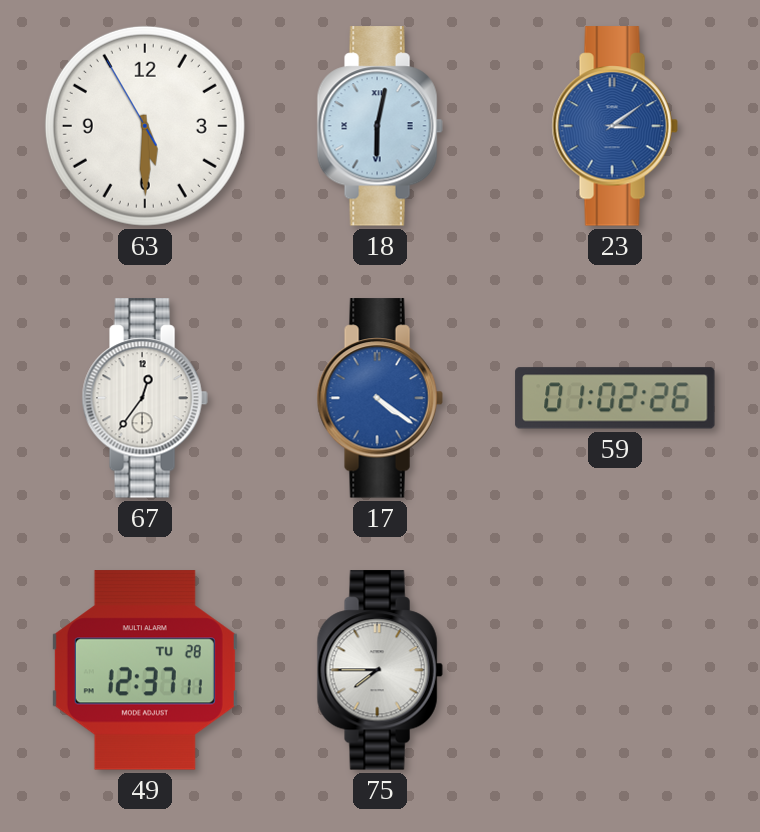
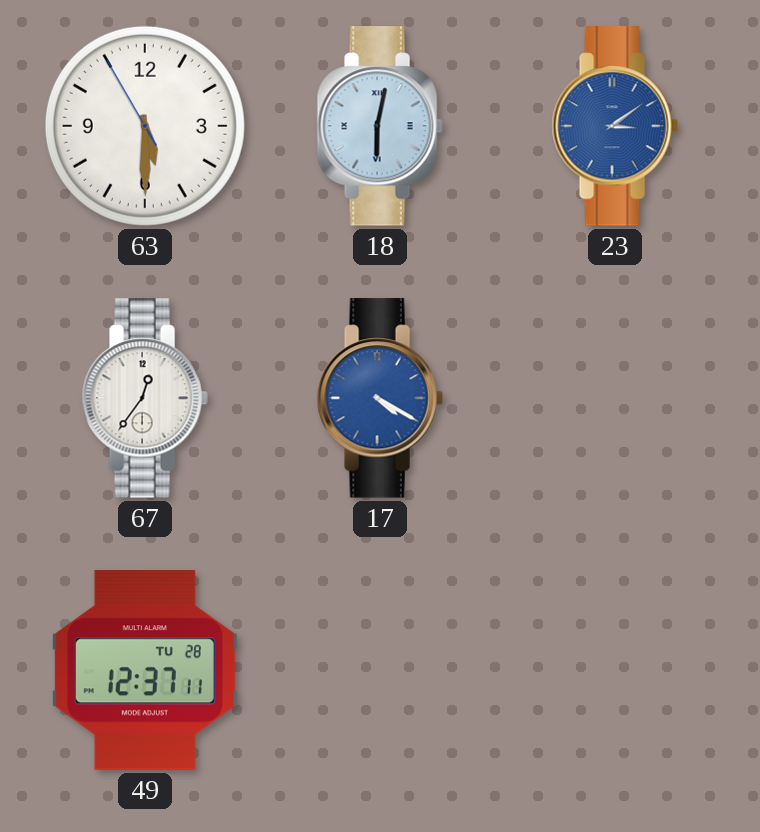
17: 4:21 -> 4:20
59: 01:02 -> none
75: 7:45 -> none
